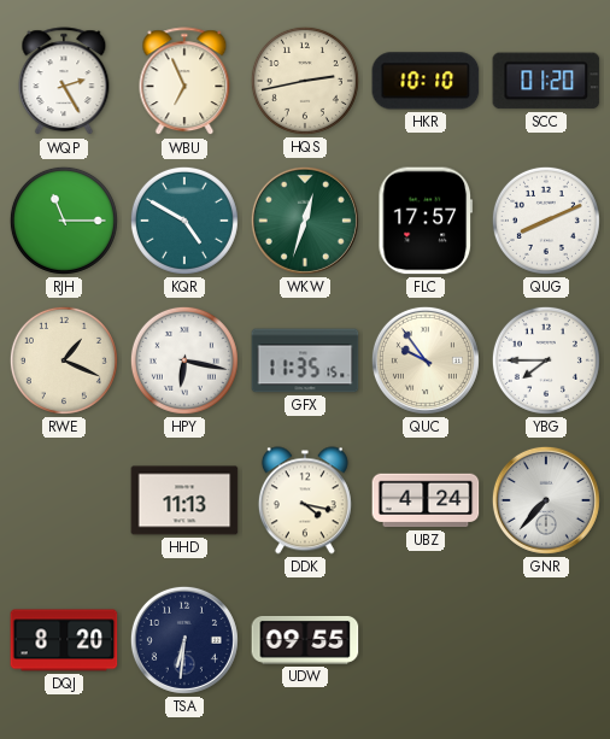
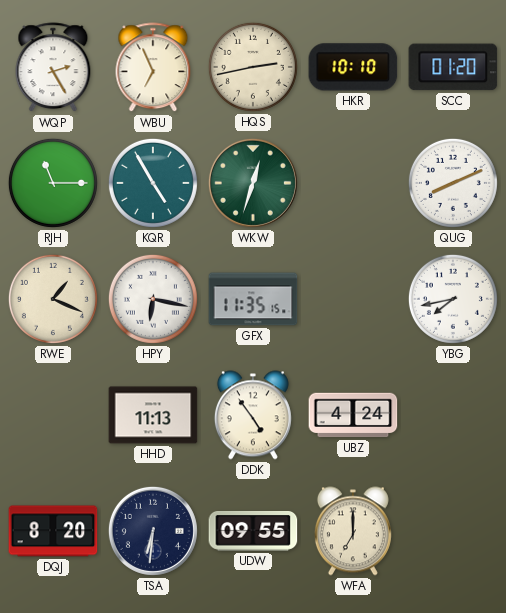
KQR: 4:50 -> 4:55
FLC: 17:57 -> none
QUC: 9:54 -> none
YBG: 7:45 -> 7:43
DDK: 4:17 -> 4:54
GNR: 7:37 -> none
WFA: none -> 7:00
